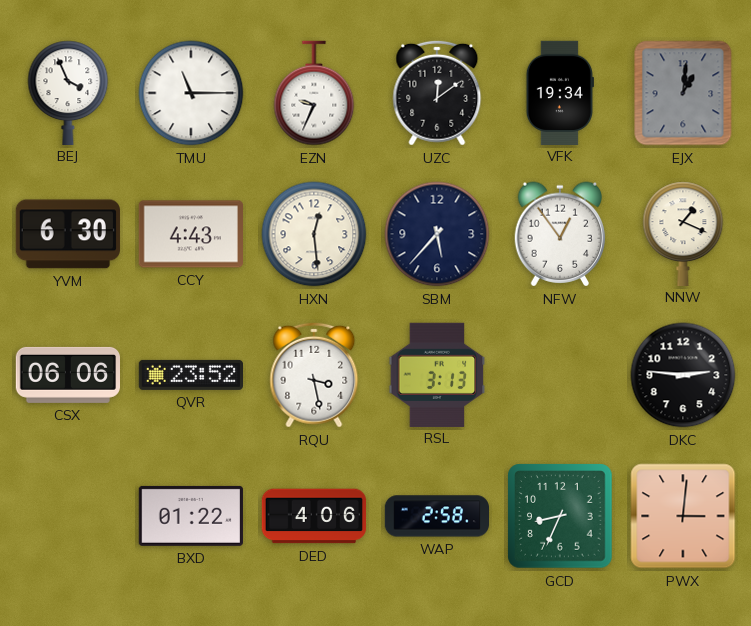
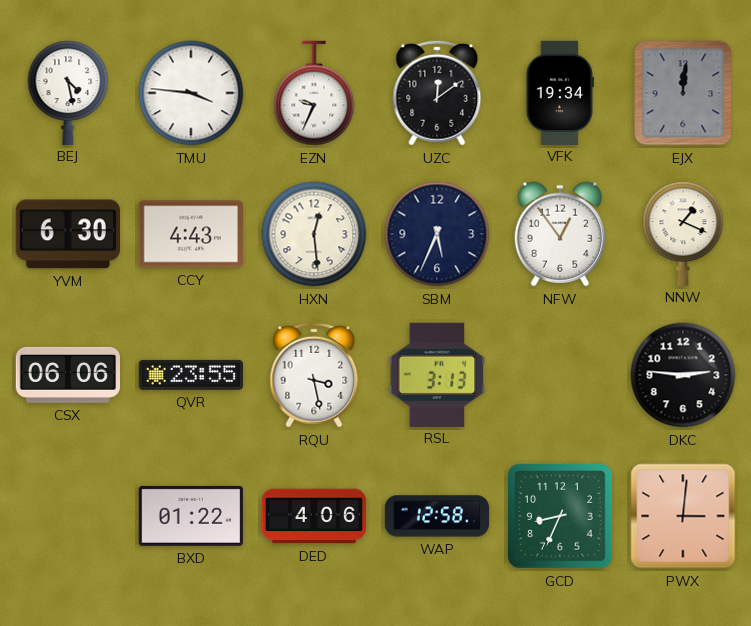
BEJ: 3:56 -> 4:28
TMU: 11:15 -> 3:46
EJX: 1:01 -> 12:01
SBM: 5:37 -> 5:34
QVR: 23:52 -> 23:55
WAP: 2:58 -> 12:58
